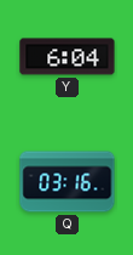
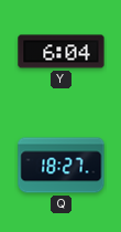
Q: 03:16 -> 18:27
